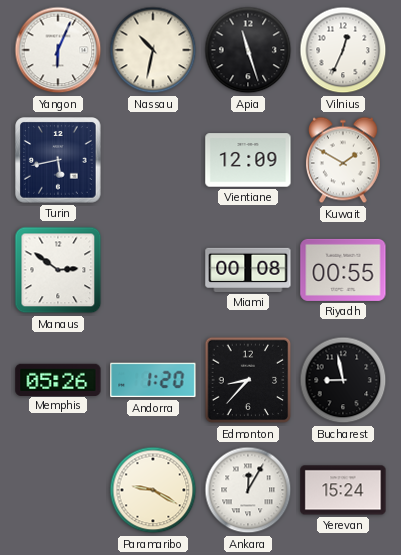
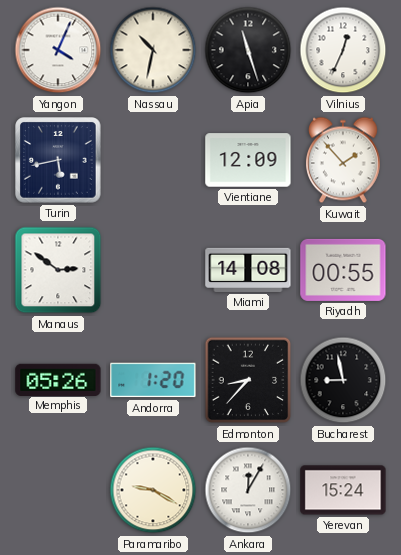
Yangon: 6:04 -> 4:04
Kuwait: 1:50 -> 1:53
Miami: 00:08 -> 14:08
